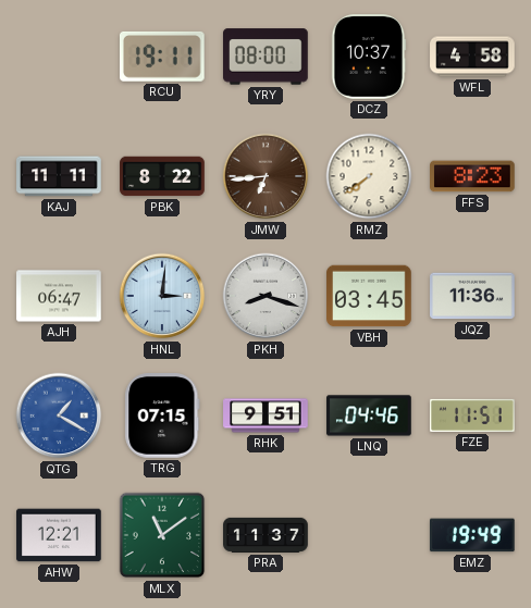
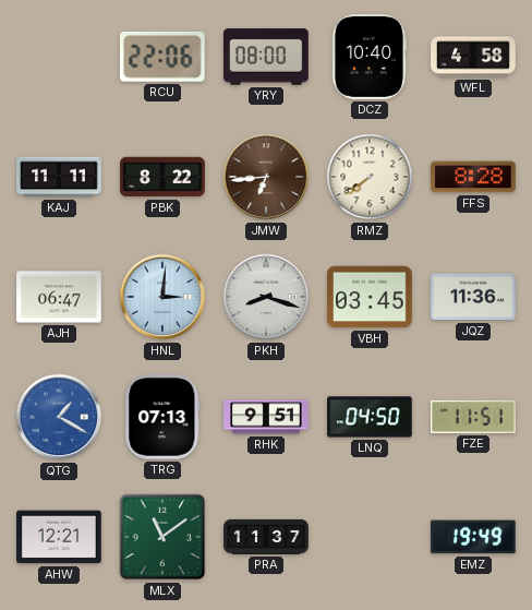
RCU: 19:11 -> 22:06
DCZ: 10:37 -> 10:40
FFS: 8:23 -> 8:28
TRG: 07:15 -> 07:13
LNQ: 04:46 -> 04:50
